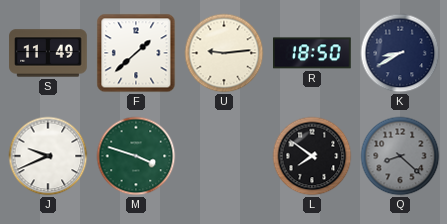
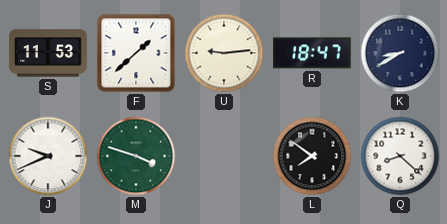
S: 11:49 -> 11:53
R: 18:50 -> 18:47
Q dial: grey -> white
